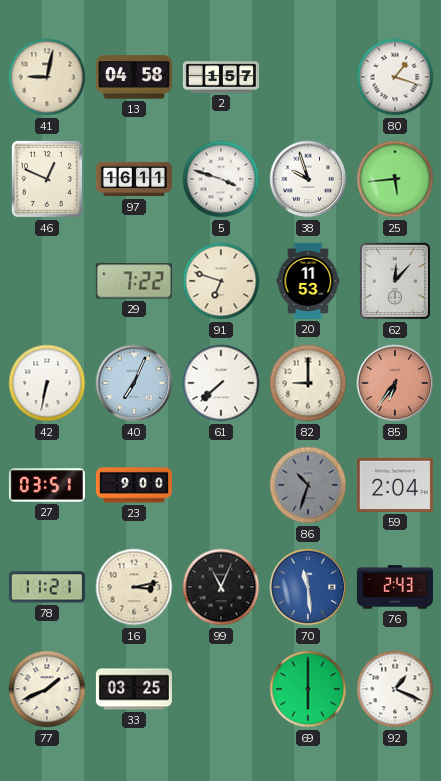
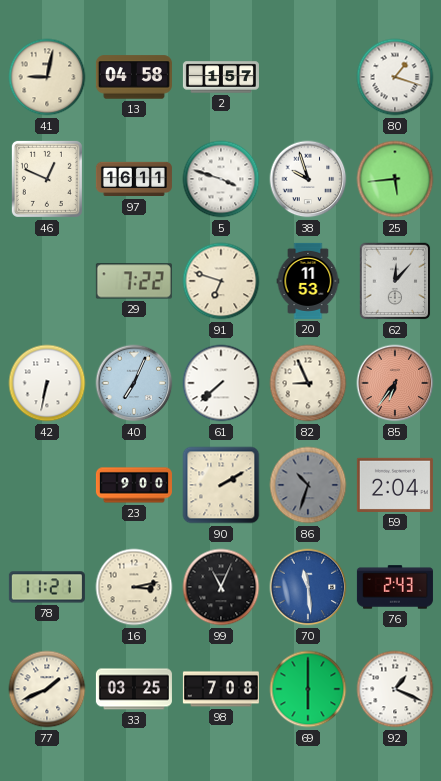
82: 9:00 -> 8:56
27: 03:51 -> none
90: none -> 2:10
98: none -> 7:08
